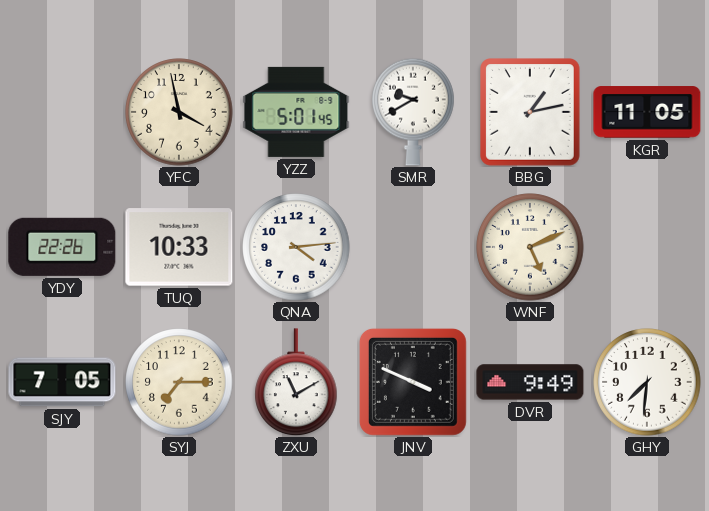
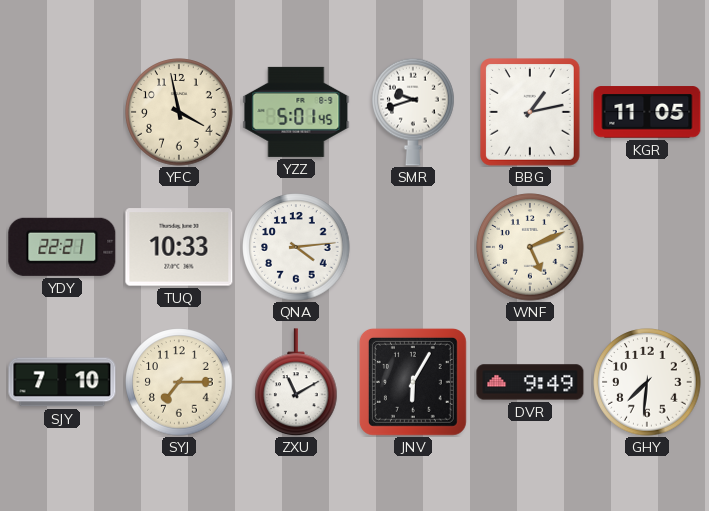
SMR: 9:40 -> 9:42
YDY: 22:26 -> 22:21
SJY: 7:05 -> 7:10
JNV: 3:49 -> 6:05
